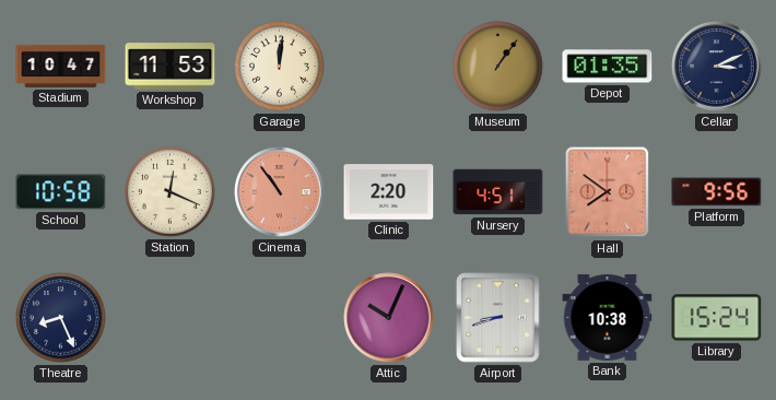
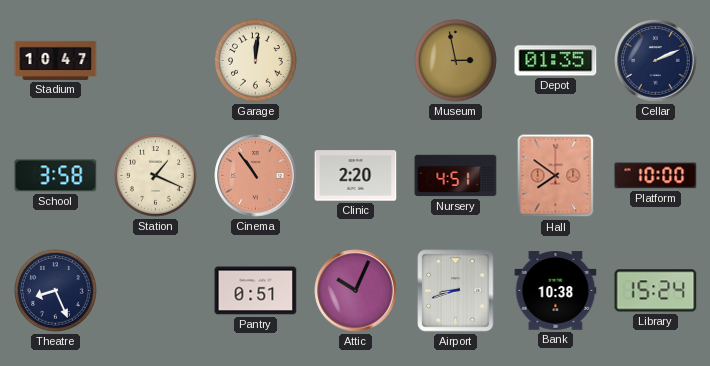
Workshop: 11:53 -> none
Museum: 1:06 -> 2:58
Cellar: 3:11 -> 2:11
School: 10:58 -> 3:58
Station: 12:19 -> 1:19
Platform: 9:56 -> 10:00
Pantry: none -> 0:51
